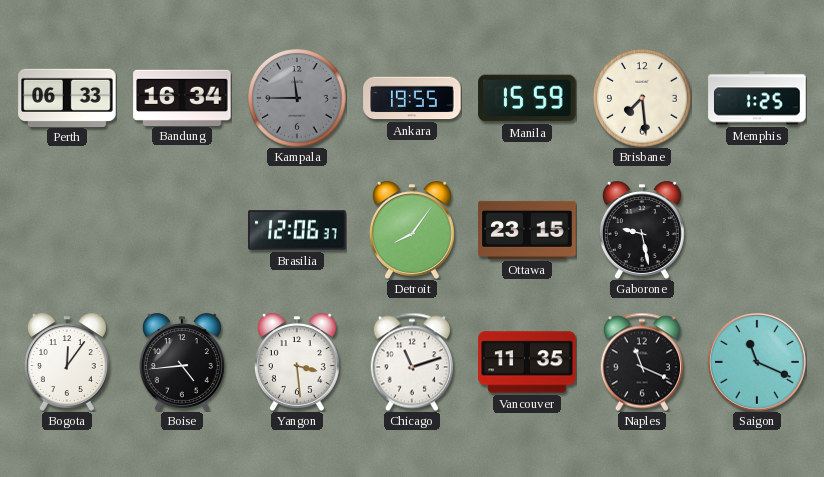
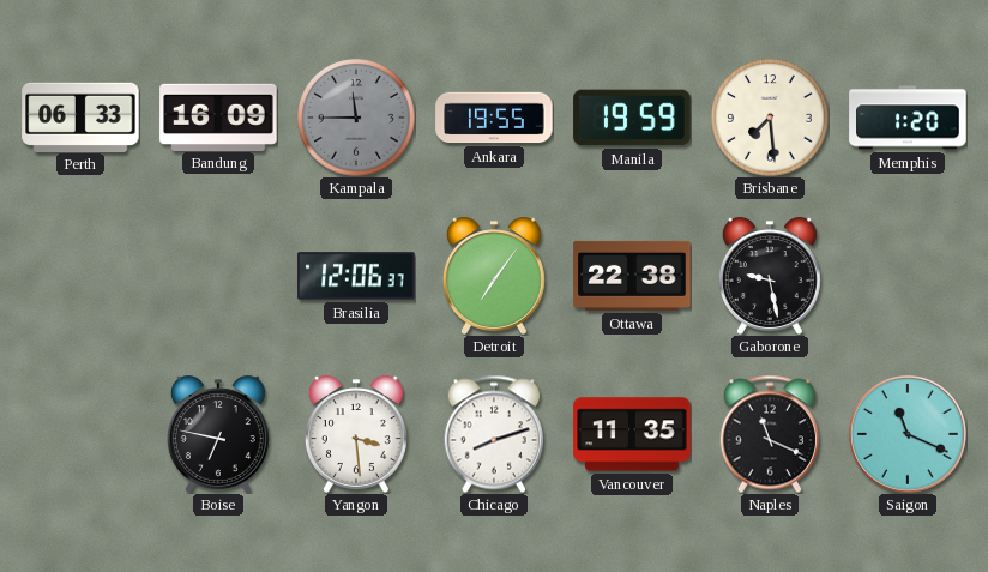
Bandung: 16:34 -> 16:09
Manila: 15:59 -> 19:59
Memphis: 1:25 -> 1:20
Detroit: 8:06 -> 7:06
Ottawa: 23:15 -> 22:38
Bogota: 12:06 -> none
Boise: 4:44 -> 6:47
Chicago: 11:12 -> 8:12
